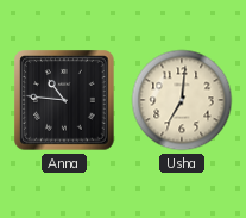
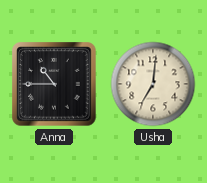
Anna: 10:46 -> 10:45
